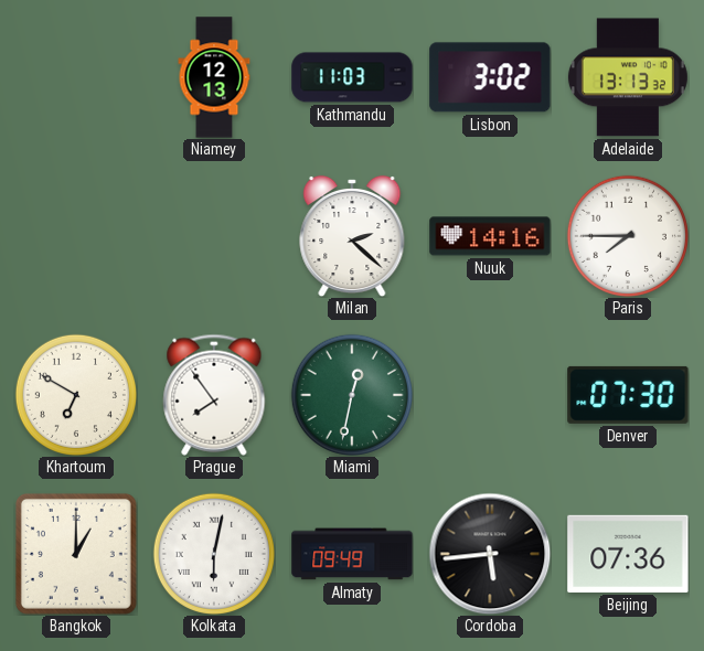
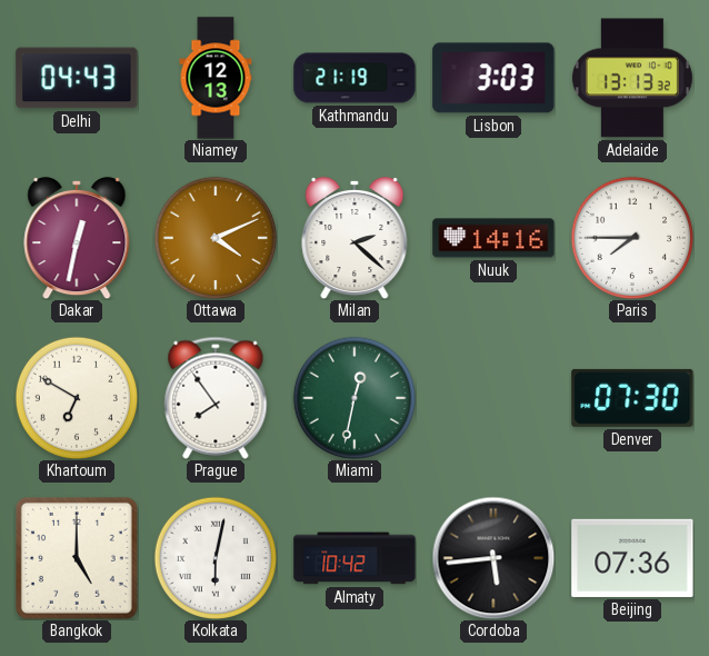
Delhi: none -> 04:43
Kathmandu: 11:03 -> 21:19
Lisbon: 3:02 -> 3:03
Dakar: none -> 12:32
Ottawa: none -> 4:11
Bangkok: 1:00 -> 5:00
Almaty: 09:49 -> 10:42
